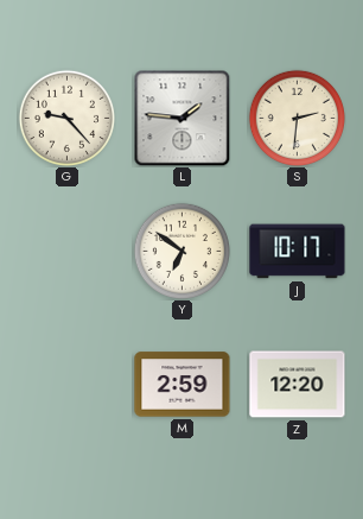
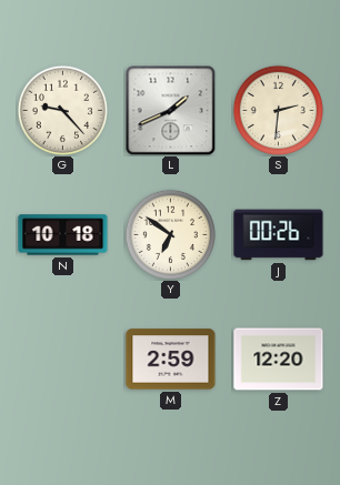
L: 1:46 -> 1:41
N: none -> 10:18
J: 10:17 -> 00:26
